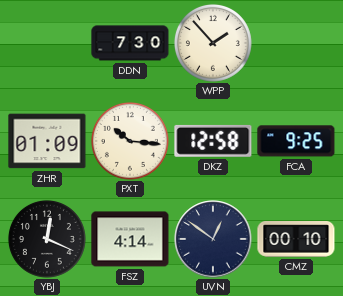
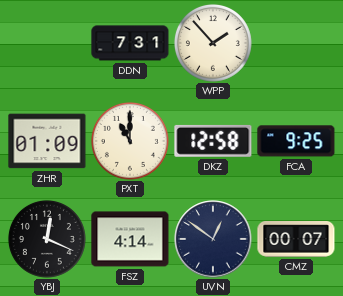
DDN: 7:30 -> 7:31
PXT: 10:16 -> 11:00
CMZ: 00:10 -> 00:07
